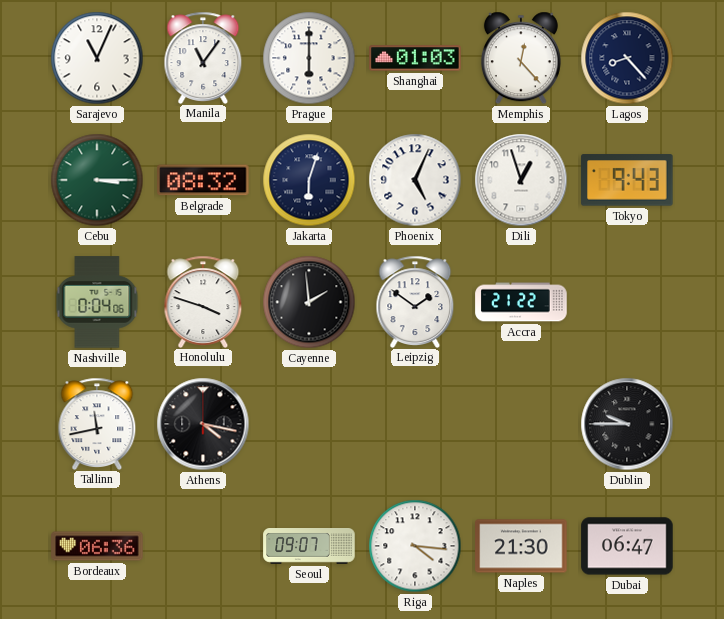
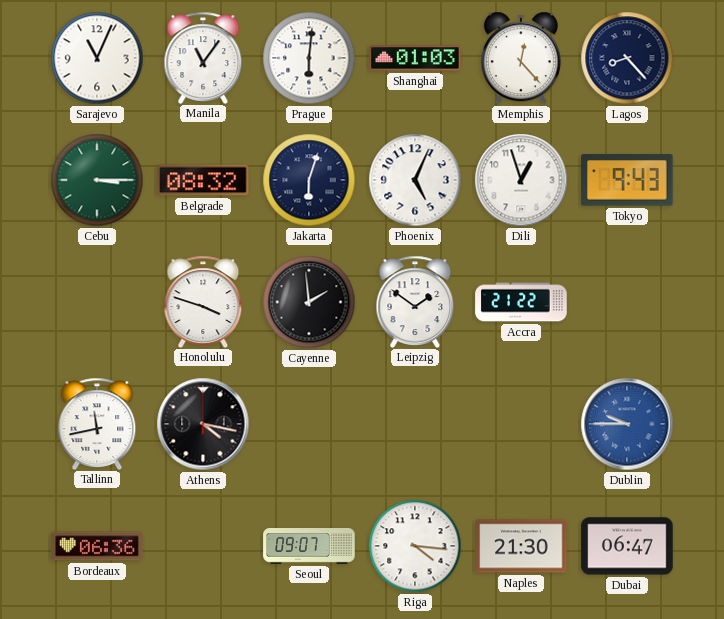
Prague: 6:00 -> 6:01
Nashville: 0:04 -> none
Dublin dial: black -> blue
